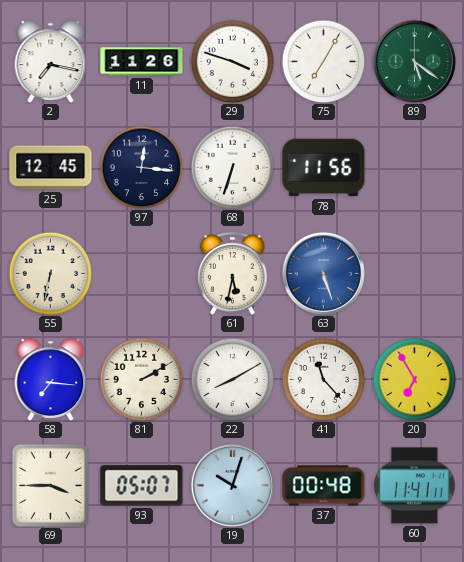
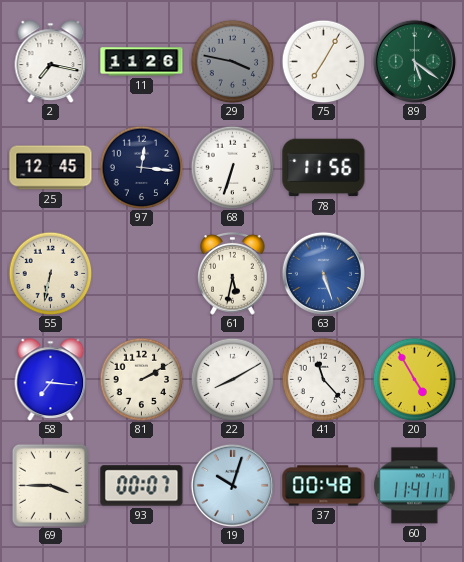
29: 3:48 -> 3:47
29 dial: white -> grey
20: 6:55 -> 4:55
93: 05:07 -> 00:07
